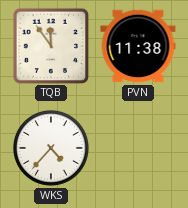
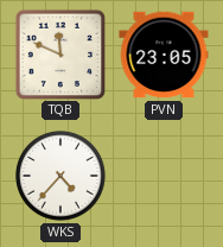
TQB: 11:54 -> 11:49
PVN: 11:38 -> 23:05
